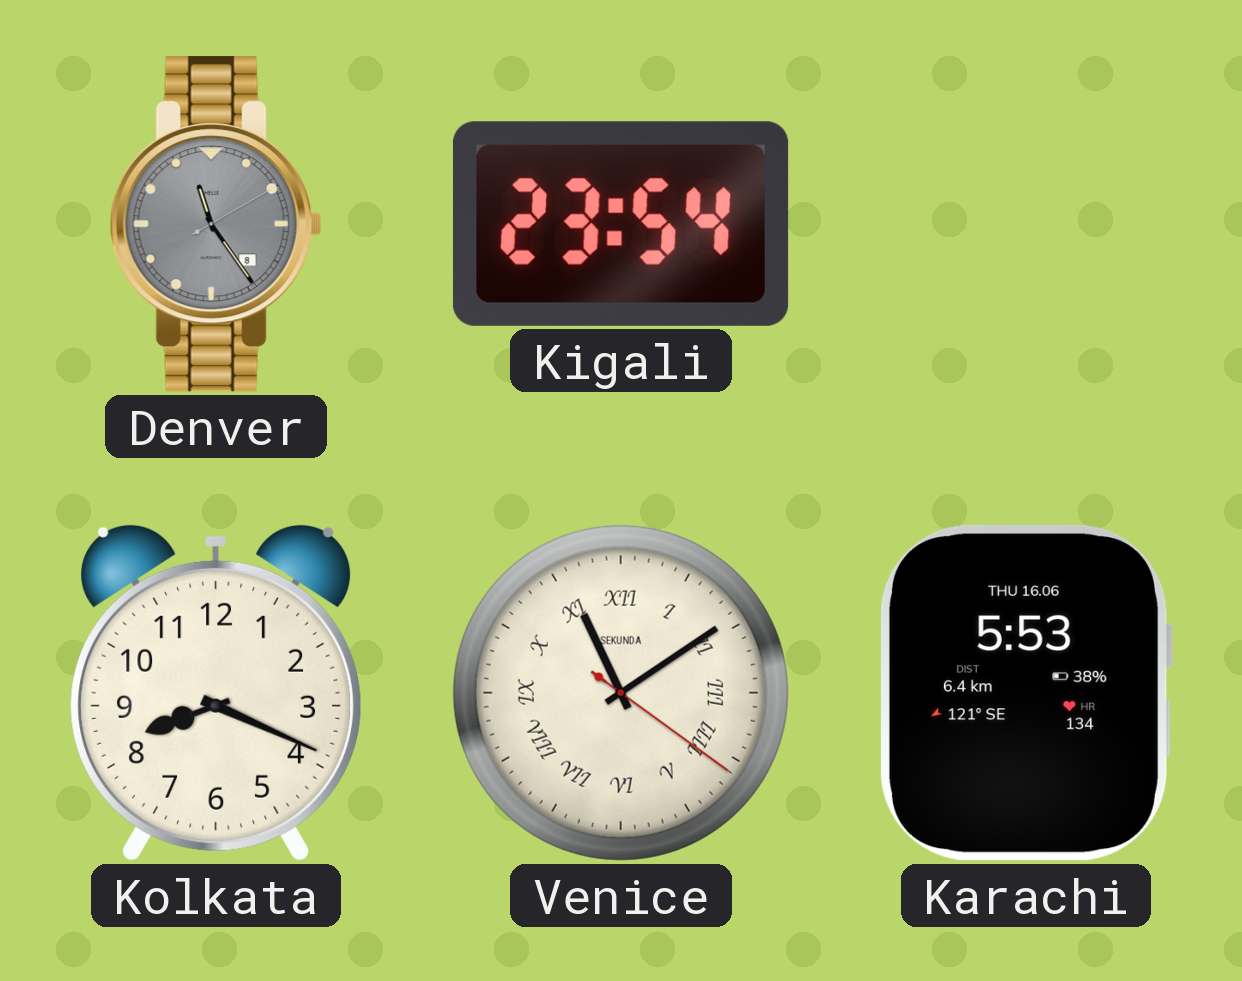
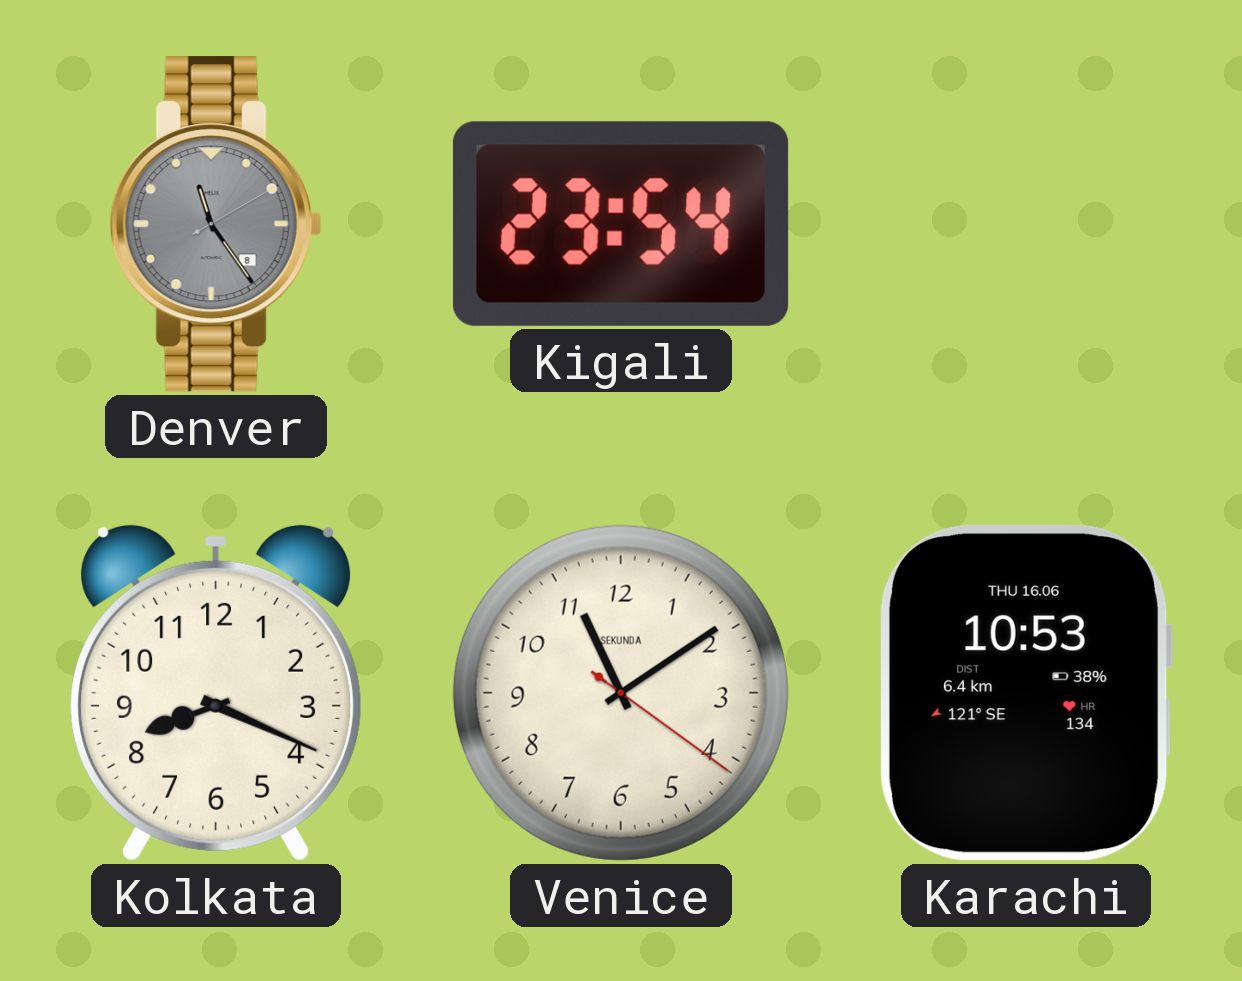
Venice numerals: Roman -> Arabic
Karachi: 5:53 -> 10:53
